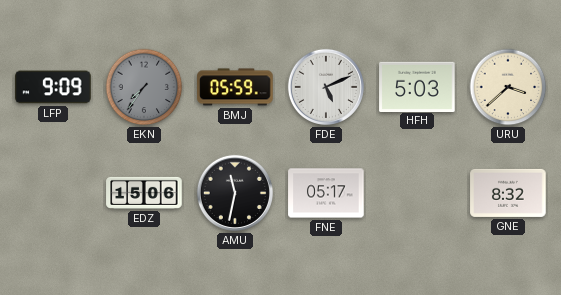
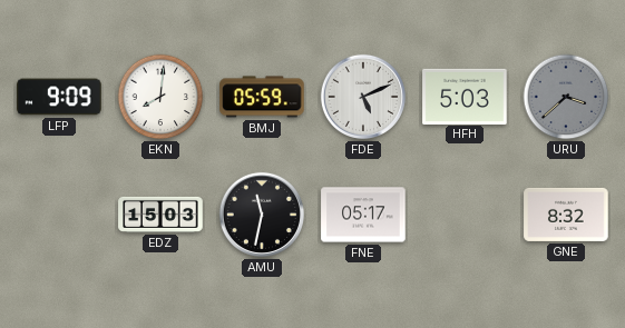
EKN: 7:36 -> 8:01
EKN dial: grey -> white
URU dial: cream -> grey
EDZ: 15:06 -> 15:03
